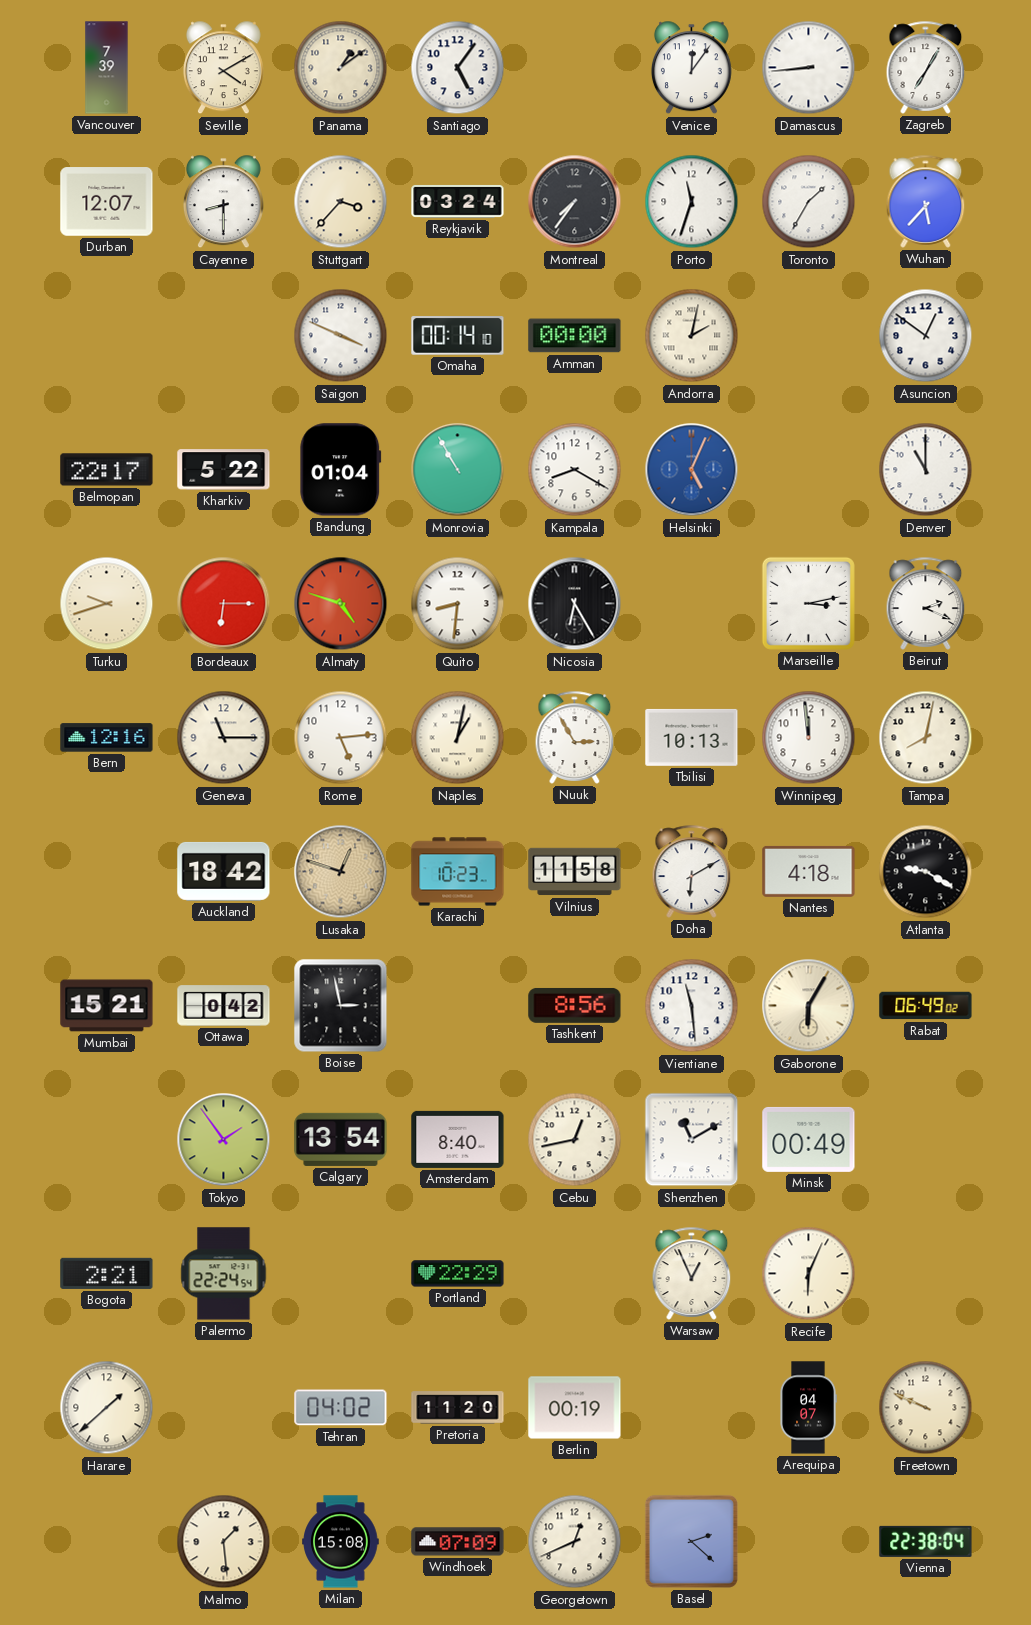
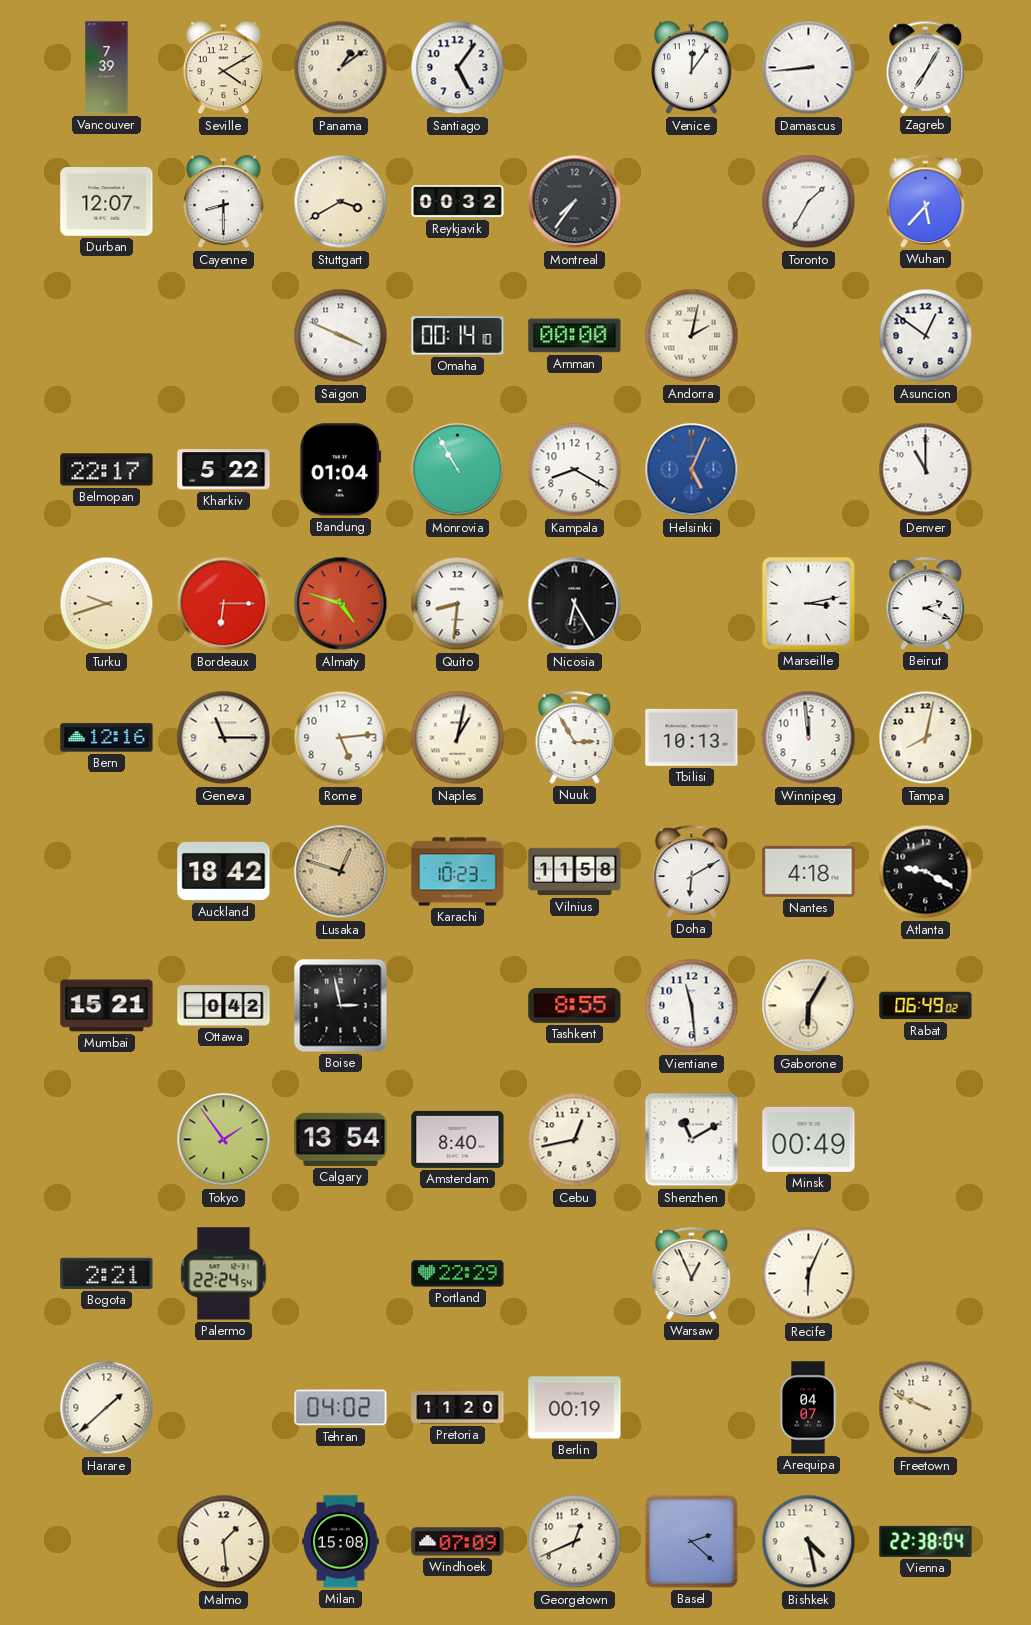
Stuttgart: 3:37 -> 3:40
Reykjavik: 03:24 -> 00:32
Porto: 11:33 -> none
Tashkent: 8:56 -> 8:55
Bishkek: none -> 4:28
